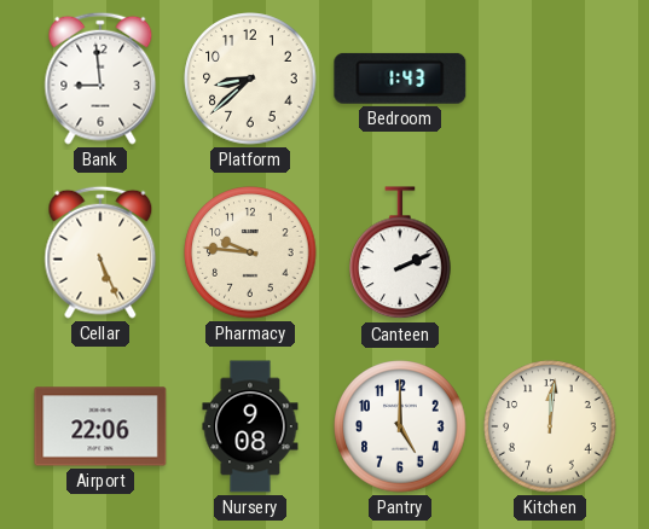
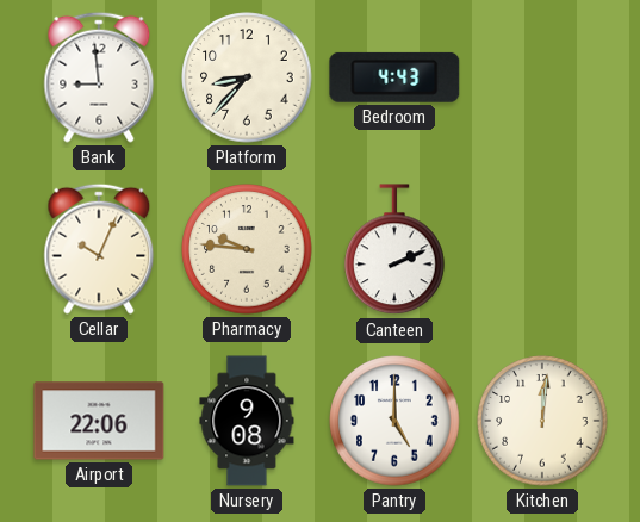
Platform: 8:38 -> 8:37
Bedroom: 1:43 -> 4:43
Cellar: 5:26 -> 10:04
